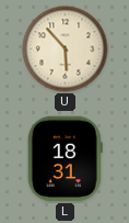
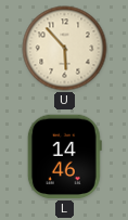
L: 18:31 -> 14:46
